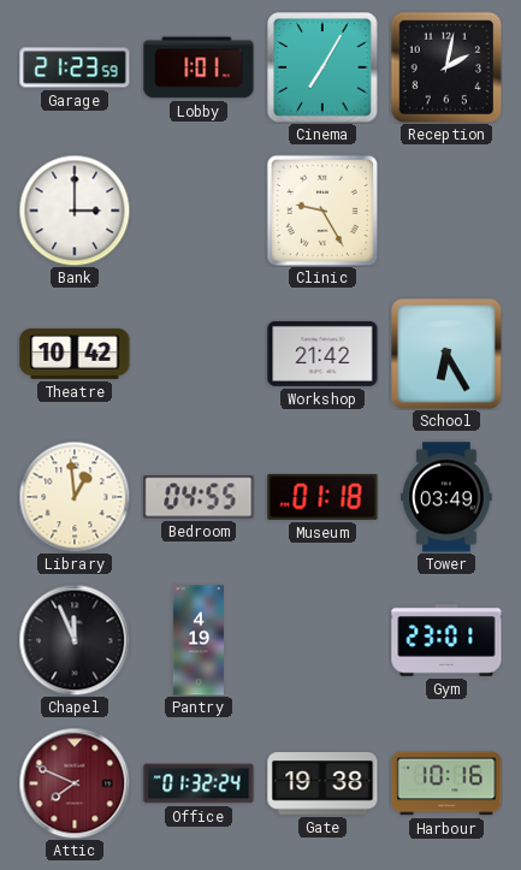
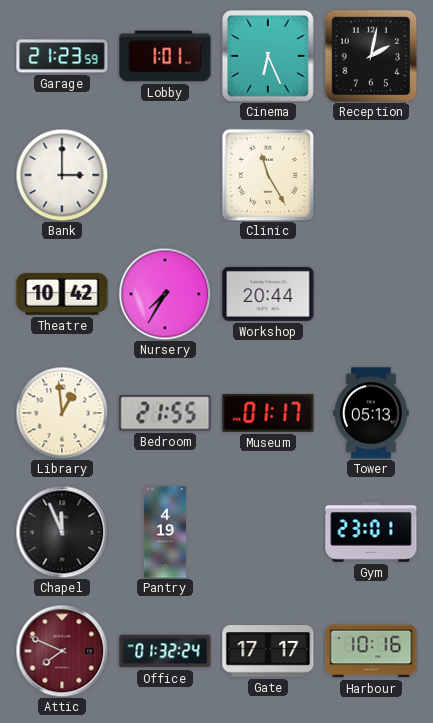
Cinema: 7:05 -> 6:26
Clinic: 9:25 -> 11:25
Nursery: none -> 7:35
Workshop: 21:42 -> 20:44
School: 6:25 -> none
Bedroom: 04:55 -> 21:55
Museum: 01:18 -> 01:17
Tower: 03:49 -> 05:13
Gate: 19:38 -> 17:17
